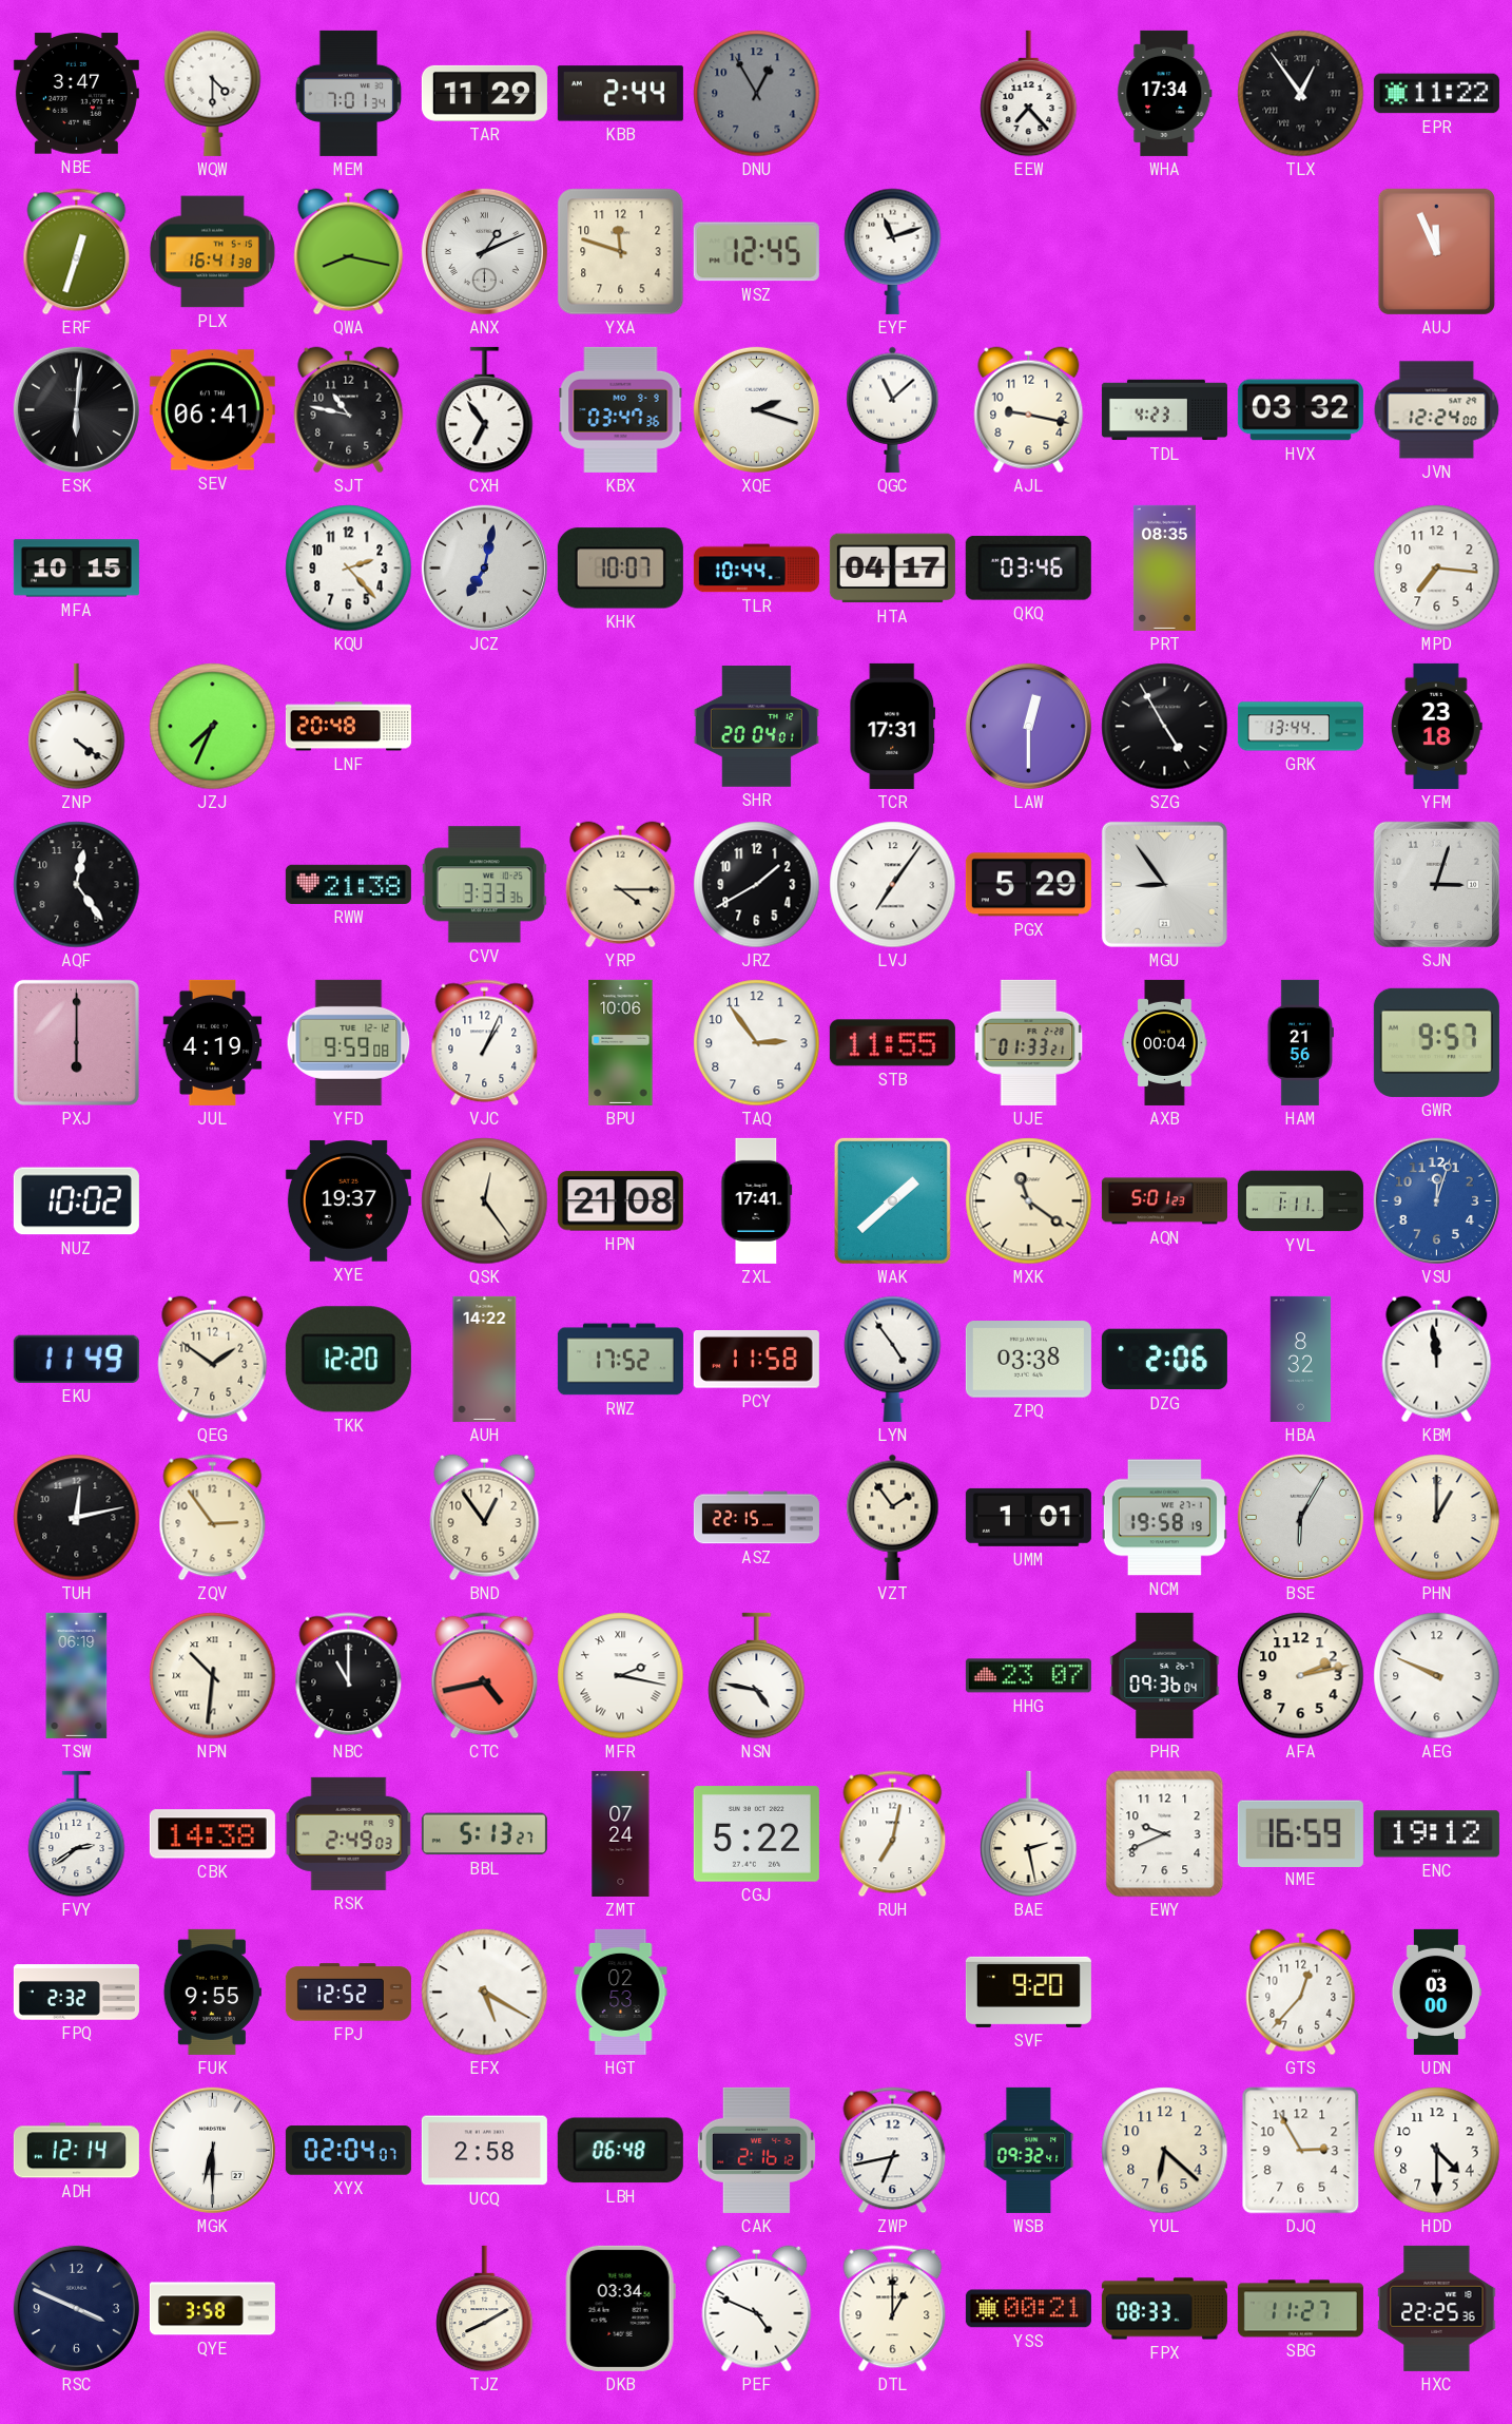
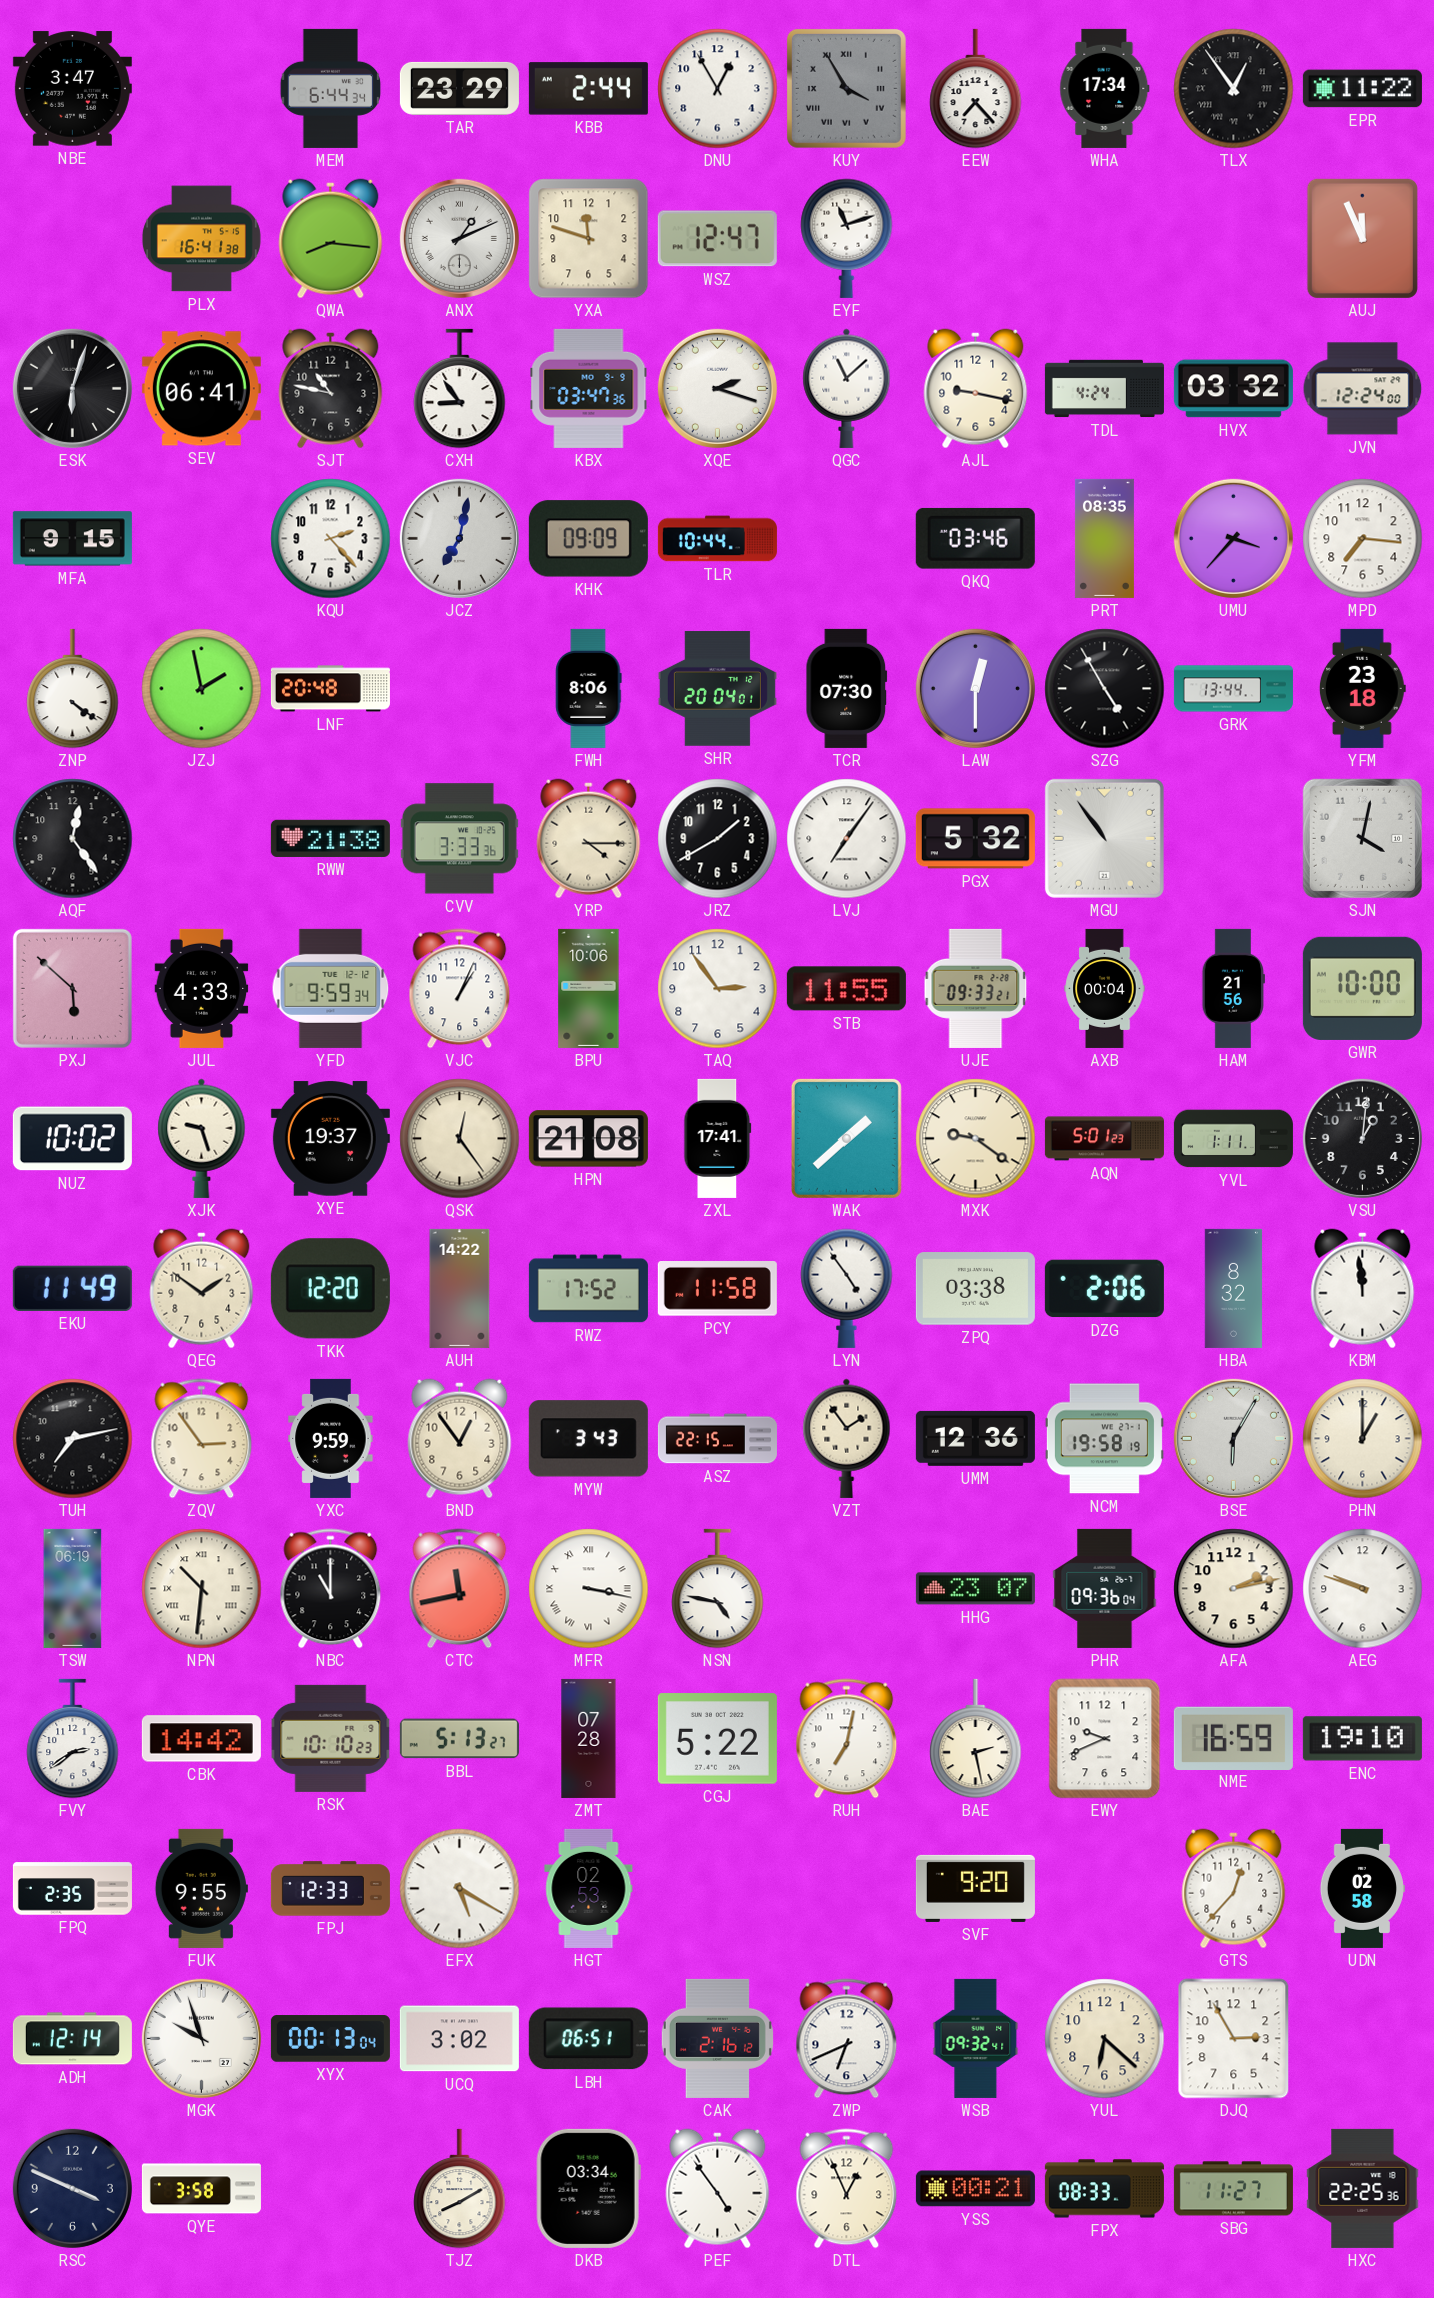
WQW: 4:30 -> none
MEM: 7:01 -> 6:44
TAR: 11:29 -> 23:29
DNU dial: grey -> white
KUY: none -> 3:55
ERF: 12:33 -> none
QWA: 8:17 -> 8:16
WSZ: 12:45 -> 12:47
ESK: 6:01 -> 6:03
CXH: 6:54 -> 8:54
TDL: 4:23 -> 4:24
MFA: 10:15 -> 9:15
KHK: 10:07 -> 09:09
HTA: 04:17 -> none
UMU: none -> 3:37
JZJ: 7:34 -> 1:58
FWH: none -> 8:06
TCR: 17:31 -> 07:30
PGX: 5:29 -> 5:32
MGU: 8:54 -> 10:54
SJN: 3:03 -> 4:02
PXJ: 6:00 -> 5:52
JUL: 4:19 -> 4:33
YFD: 9:59:08 -> 9:59:34
UJE: 01:33 -> 09:33
GWR: 9:57 -> 10:00
XJK: none -> 9:27
MXK: 11:21 -> 9:21
VSU: 12:03 -> 1:01
VSU dial: blue -> black
TUH: 12:13 -> 7:13
YXC: none -> 9:59
MYW: none -> 3:43
UMM: 1:01 -> 12:36
CTC: 4:43 -> 11:43
MFR: 2:17 -> 3:17
AEG: 9:49 -> 9:48
CBK: 14:38 -> 14:42
RSK: 2:49 -> 10:10
ZMT: 07:24 -> 07:28
ENC: 19:12 -> 19:10
FPQ: 2:32 -> 2:35
FPJ: 12:52 -> 12:33
UDN: 03:00 -> 02:58
MGK: 6:30 -> 9:57
XYX: 02:04 -> 00:13
UCQ: 2:58 -> 3:02
LBH: 06:48 -> 06:51
ZWP: 6:43 -> 6:41
HDD: 4:30 -> none
PEF: 4:49 -> 4:54
DTL: 1:00 -> 12:56
